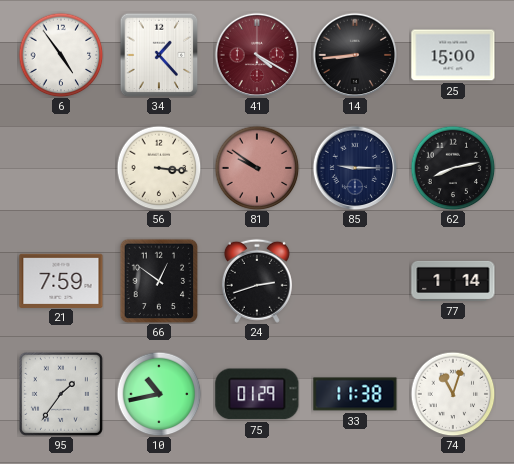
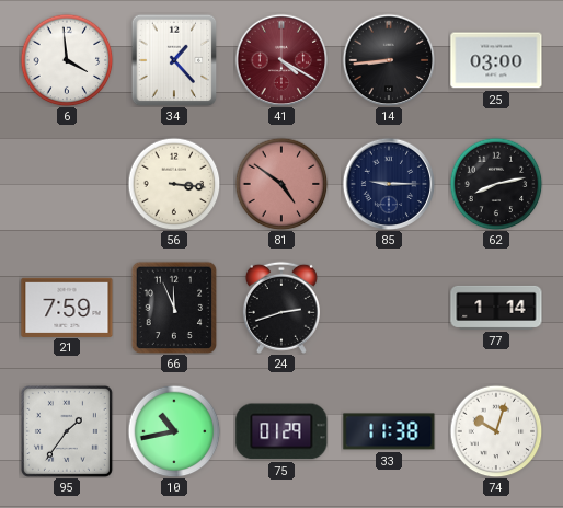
6: 4:54 -> 3:59
25: 15:00 -> 03:00
81: 9:51 -> 4:51
66: 12:51 -> 11:56
74: 11:03 -> 10:03
